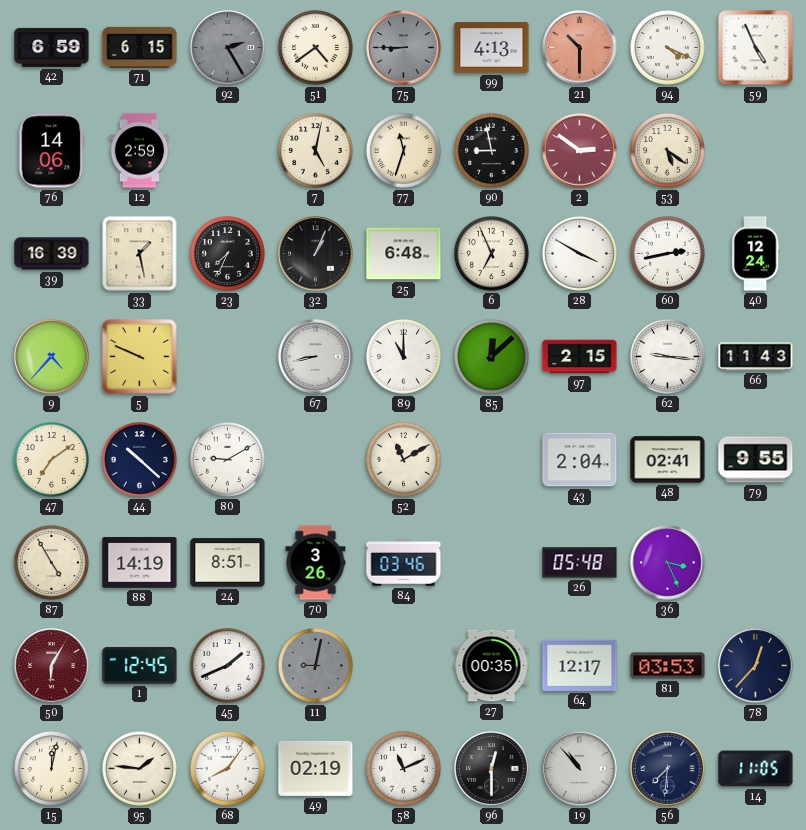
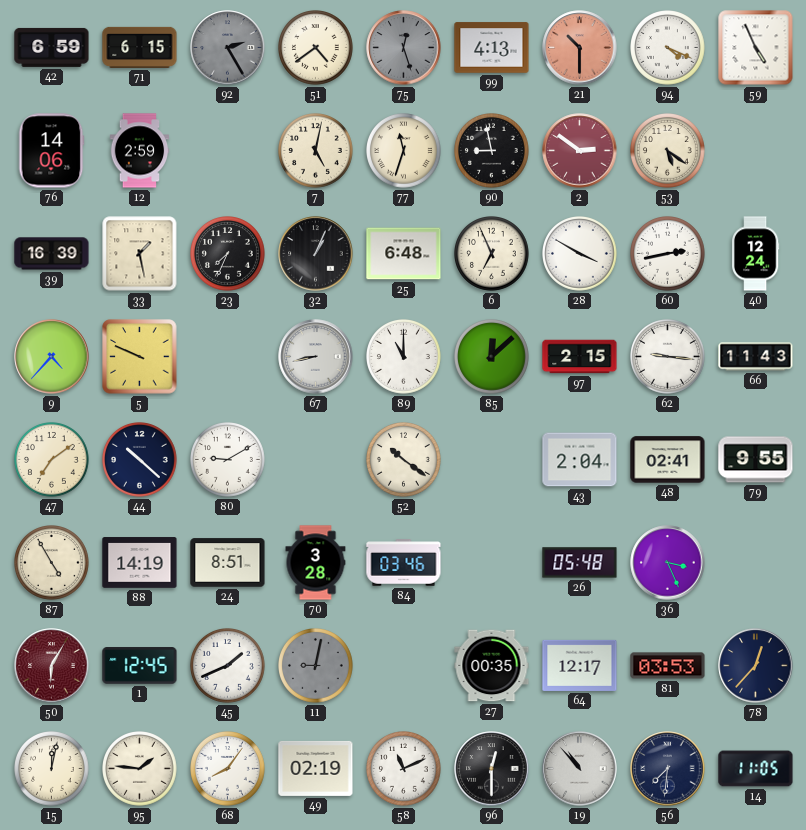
75: 8:45 -> 12:27
52: 11:10 -> 10:21
70: 3:26 -> 3:28
